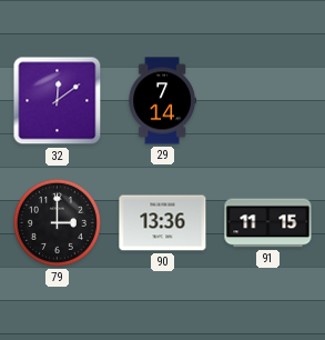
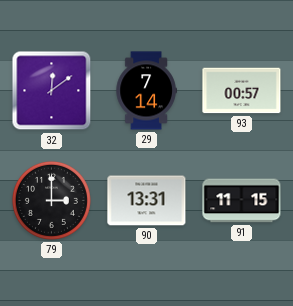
93: none -> 00:57
90: 13:36 -> 13:31
